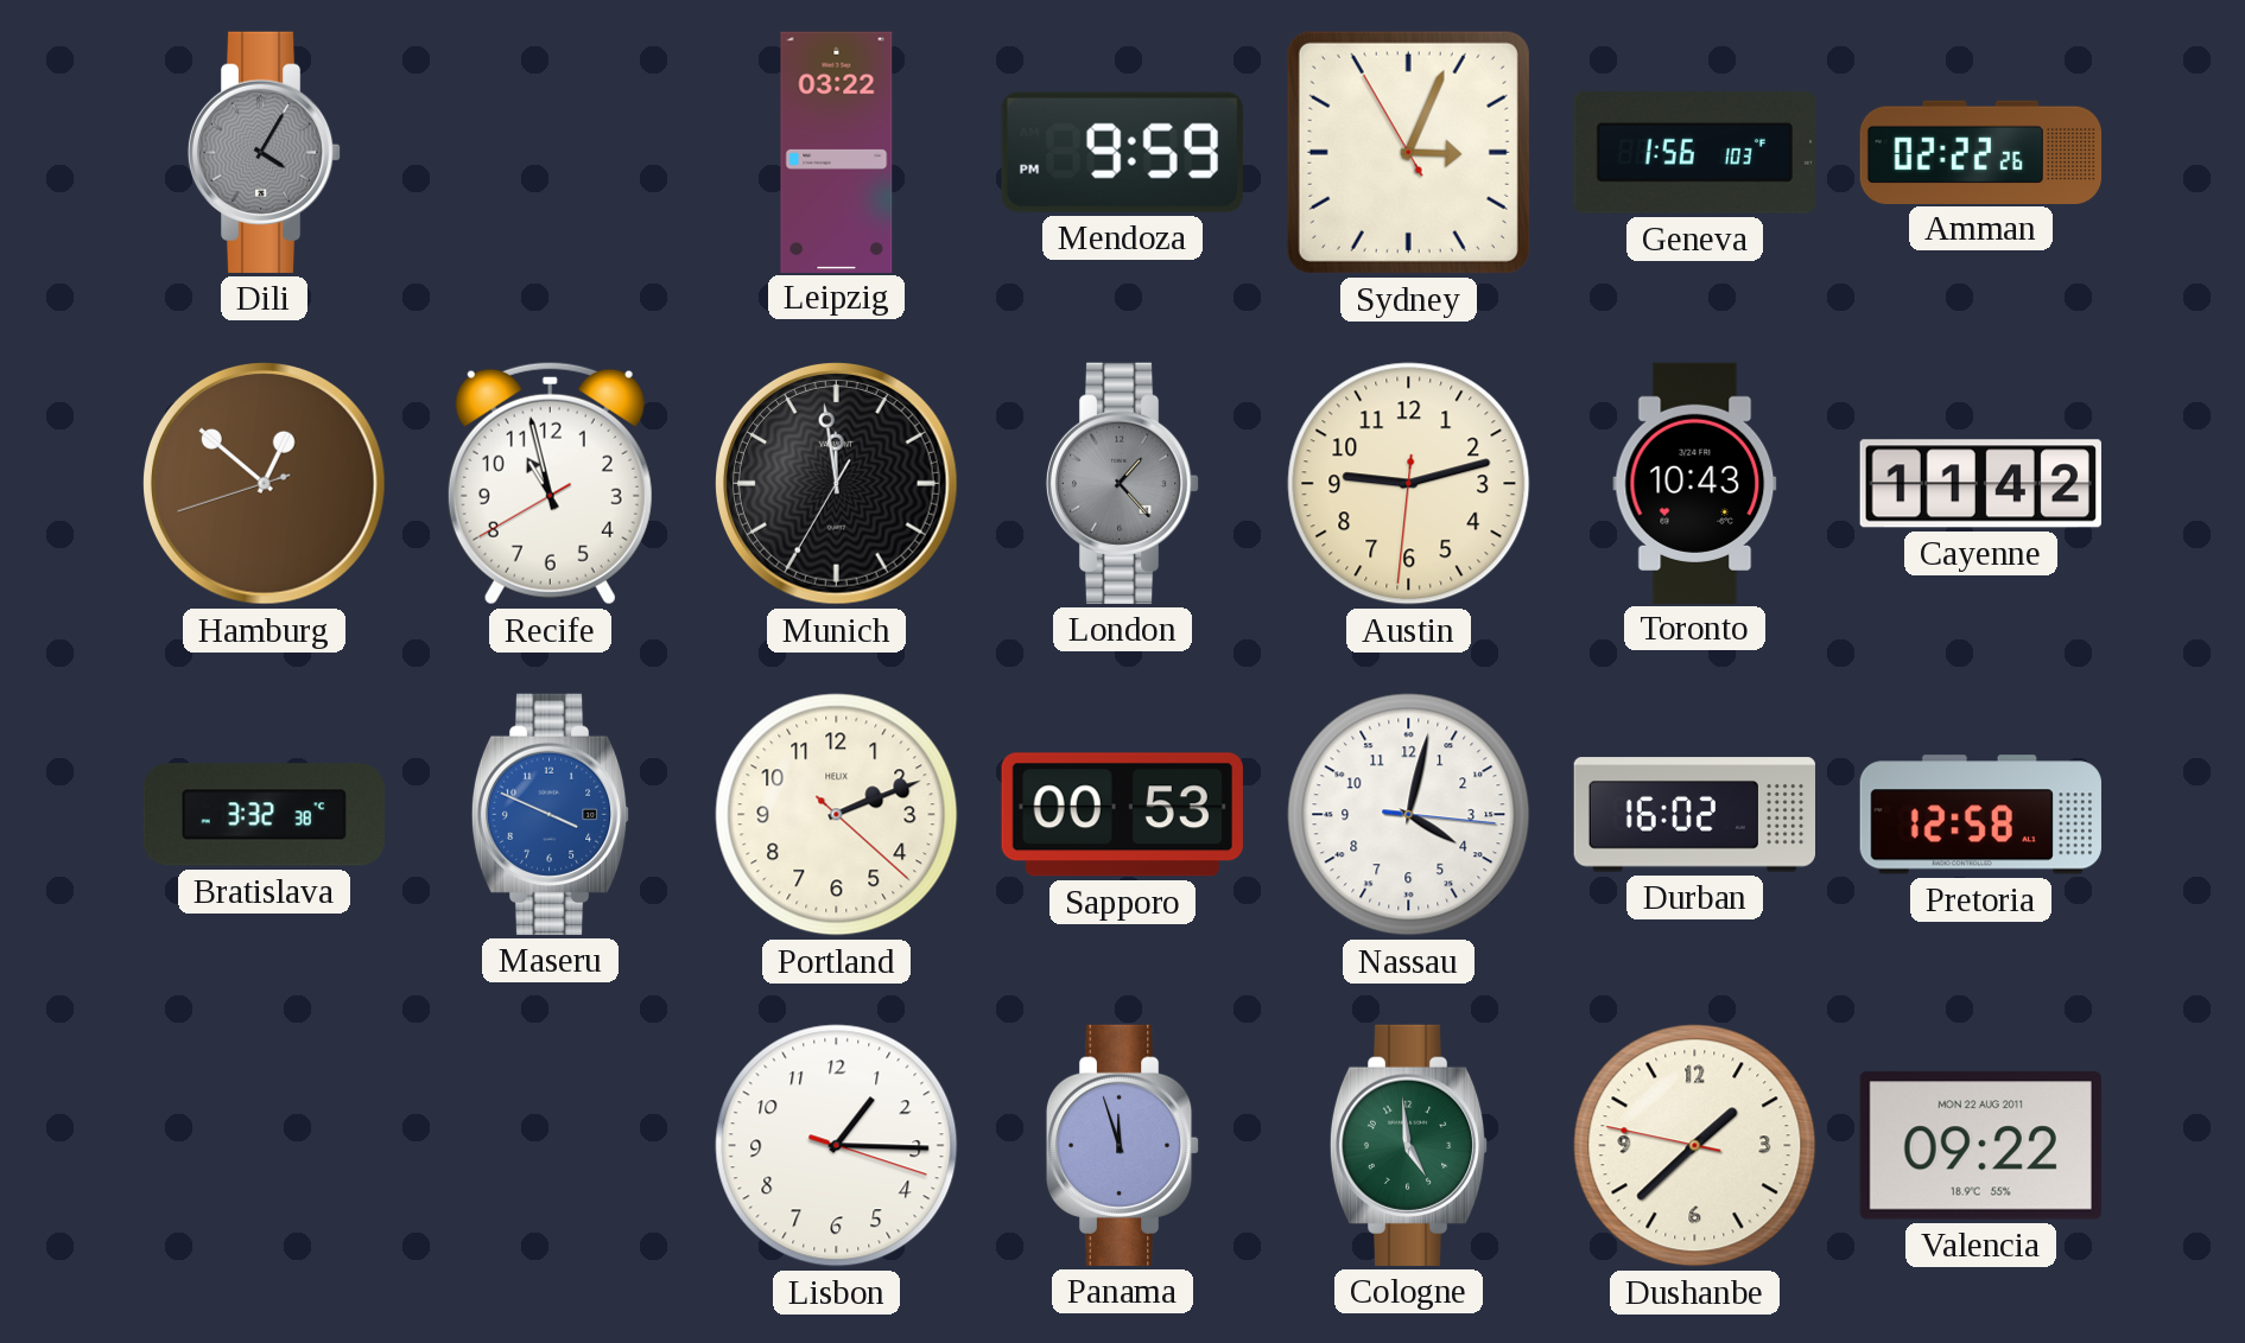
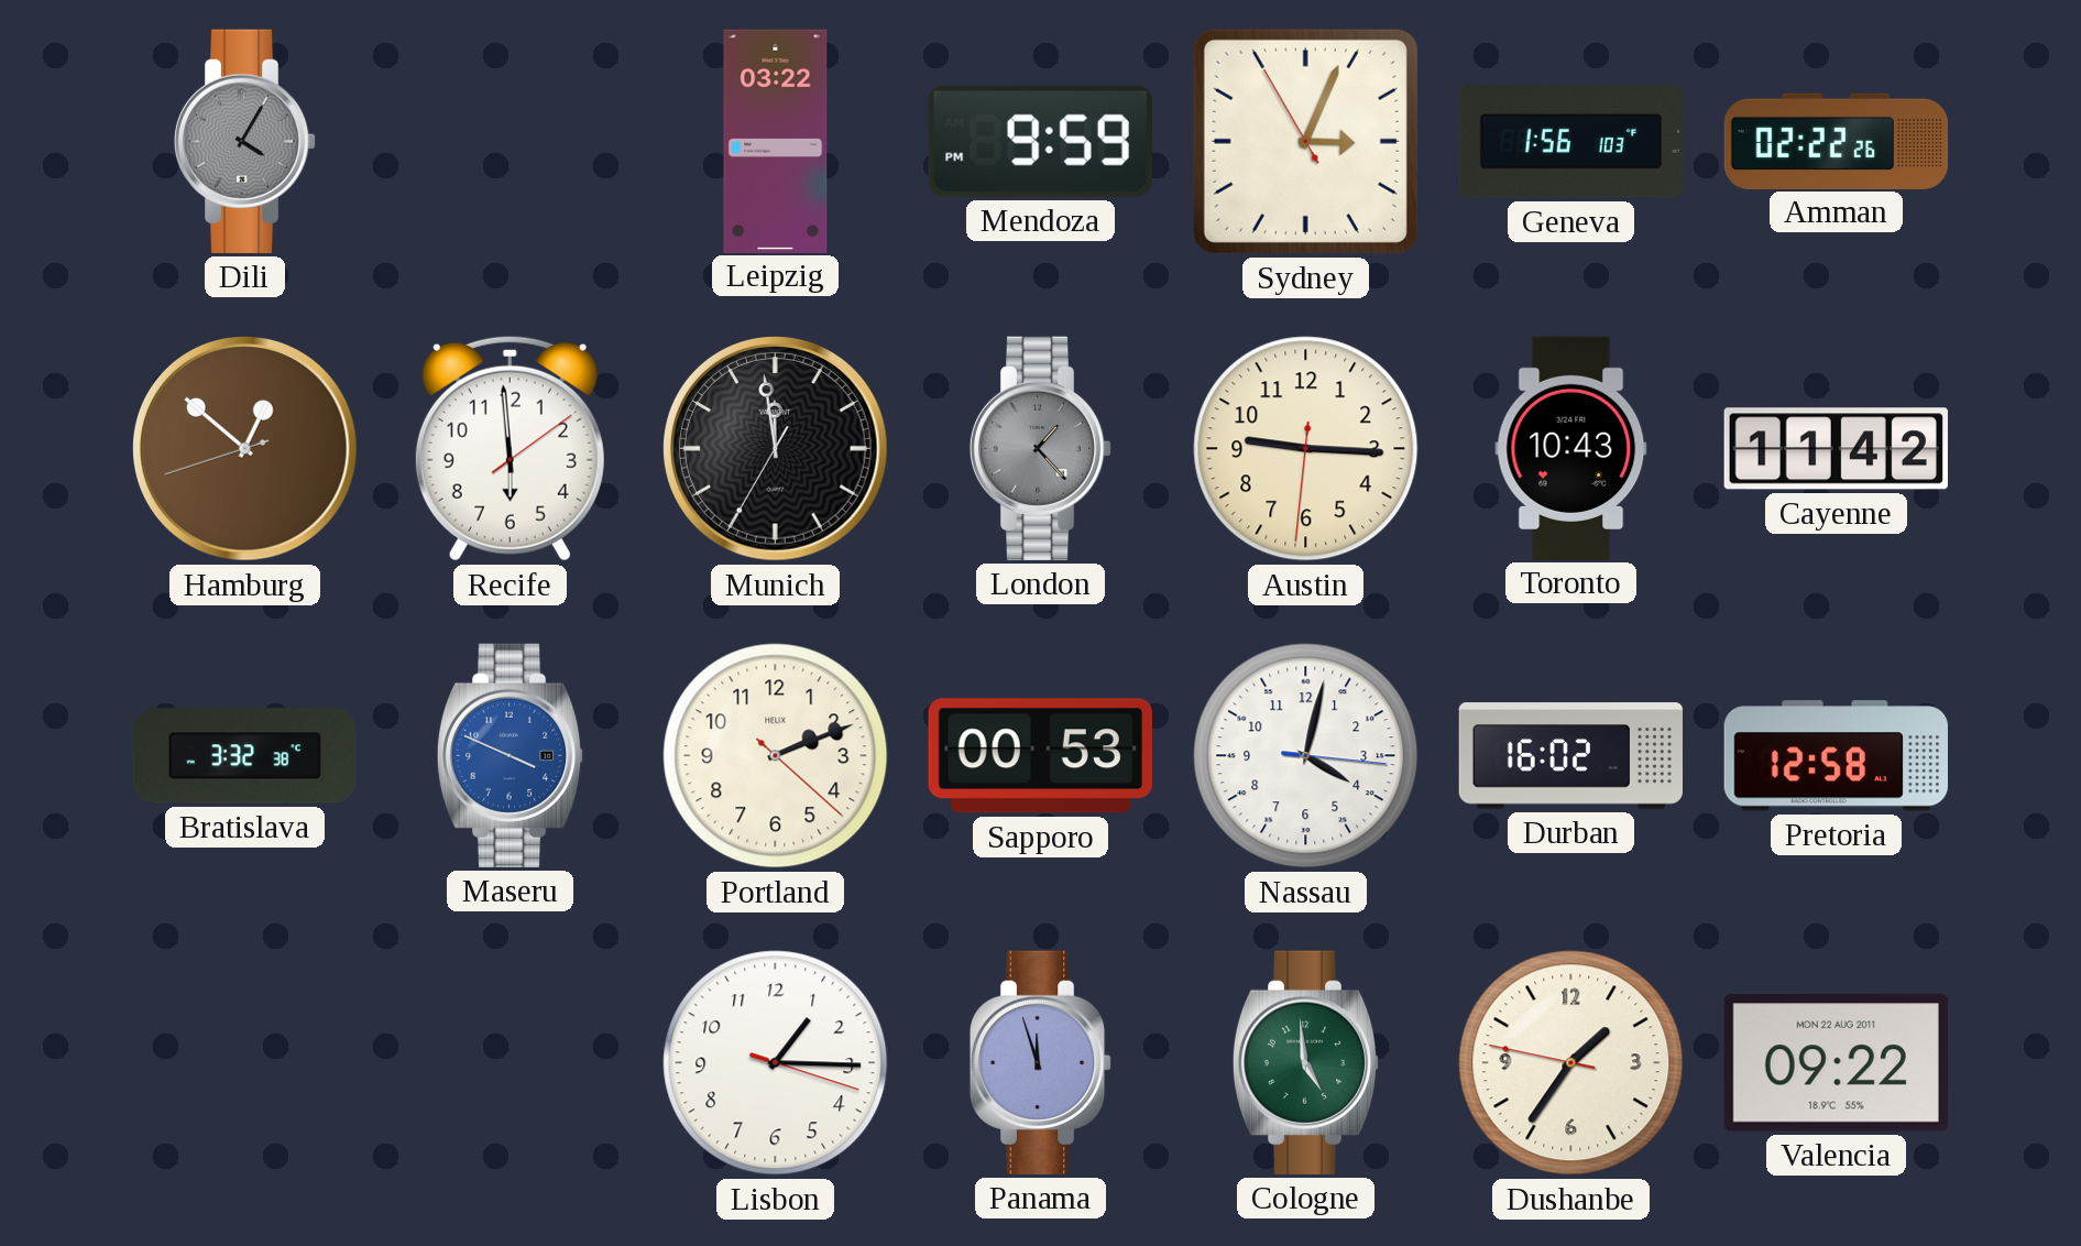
Recife: 10:57 -> 5:59
Austin: 9:12 -> 9:15
Dushanbe: 1:37 -> 1:35
